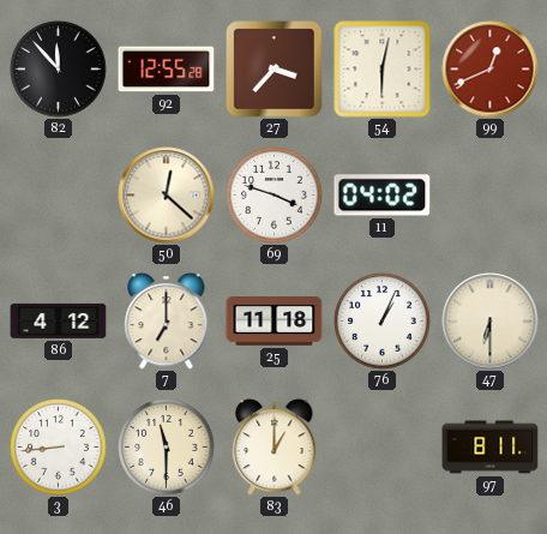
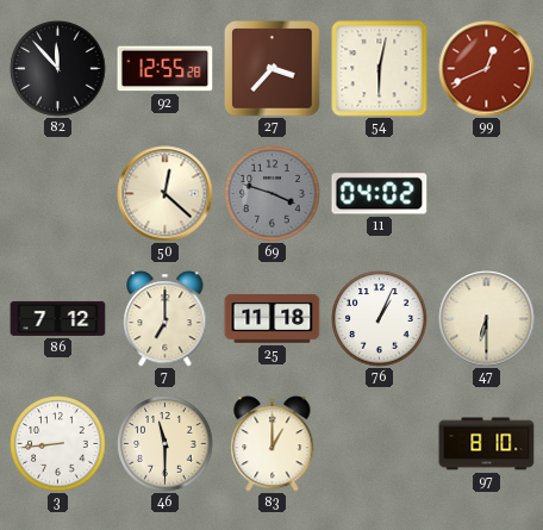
69 dial: white -> grey
86: 4:12 -> 7:12
97: 8:11 -> 8:10
